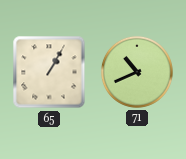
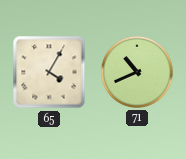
65: 1:05 -> 4:05
